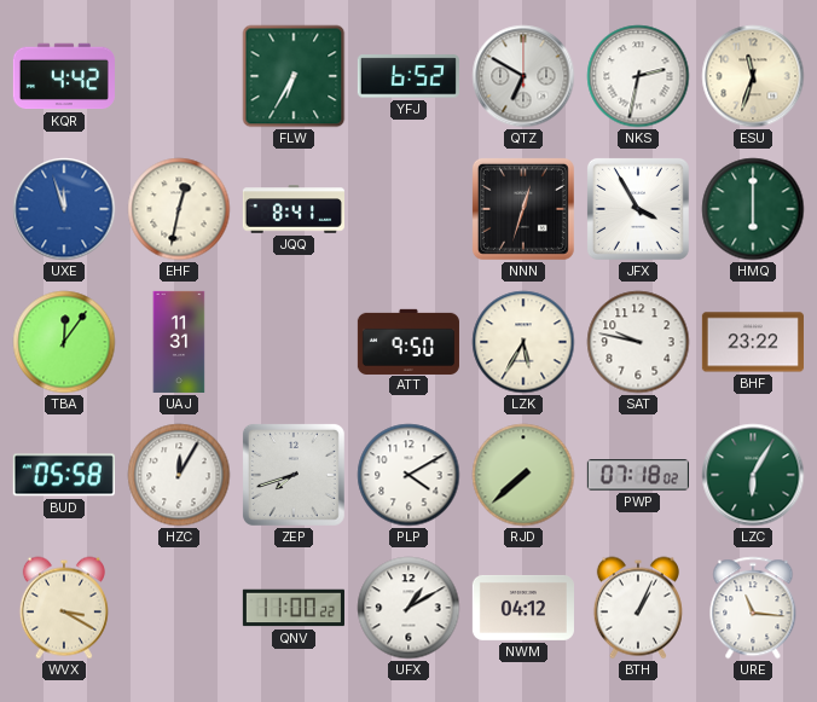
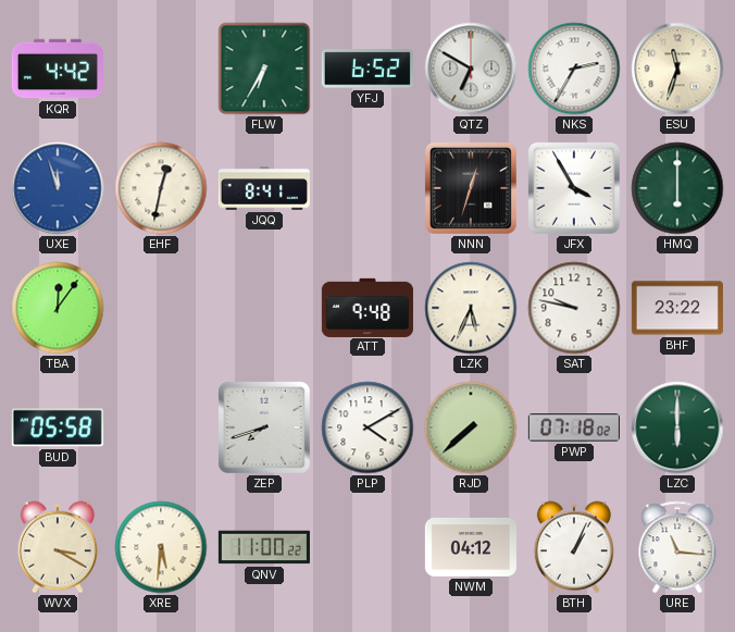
NKS: 2:32 -> 2:35
UAJ: 11:31 -> none
ATT: 9:50 -> 9:48
LZK: 5:35 -> 5:34
HZC: 12:05 -> none
LZC: 6:05 -> 6:00
XRE: none -> 5:31
UFX: 1:10 -> none
